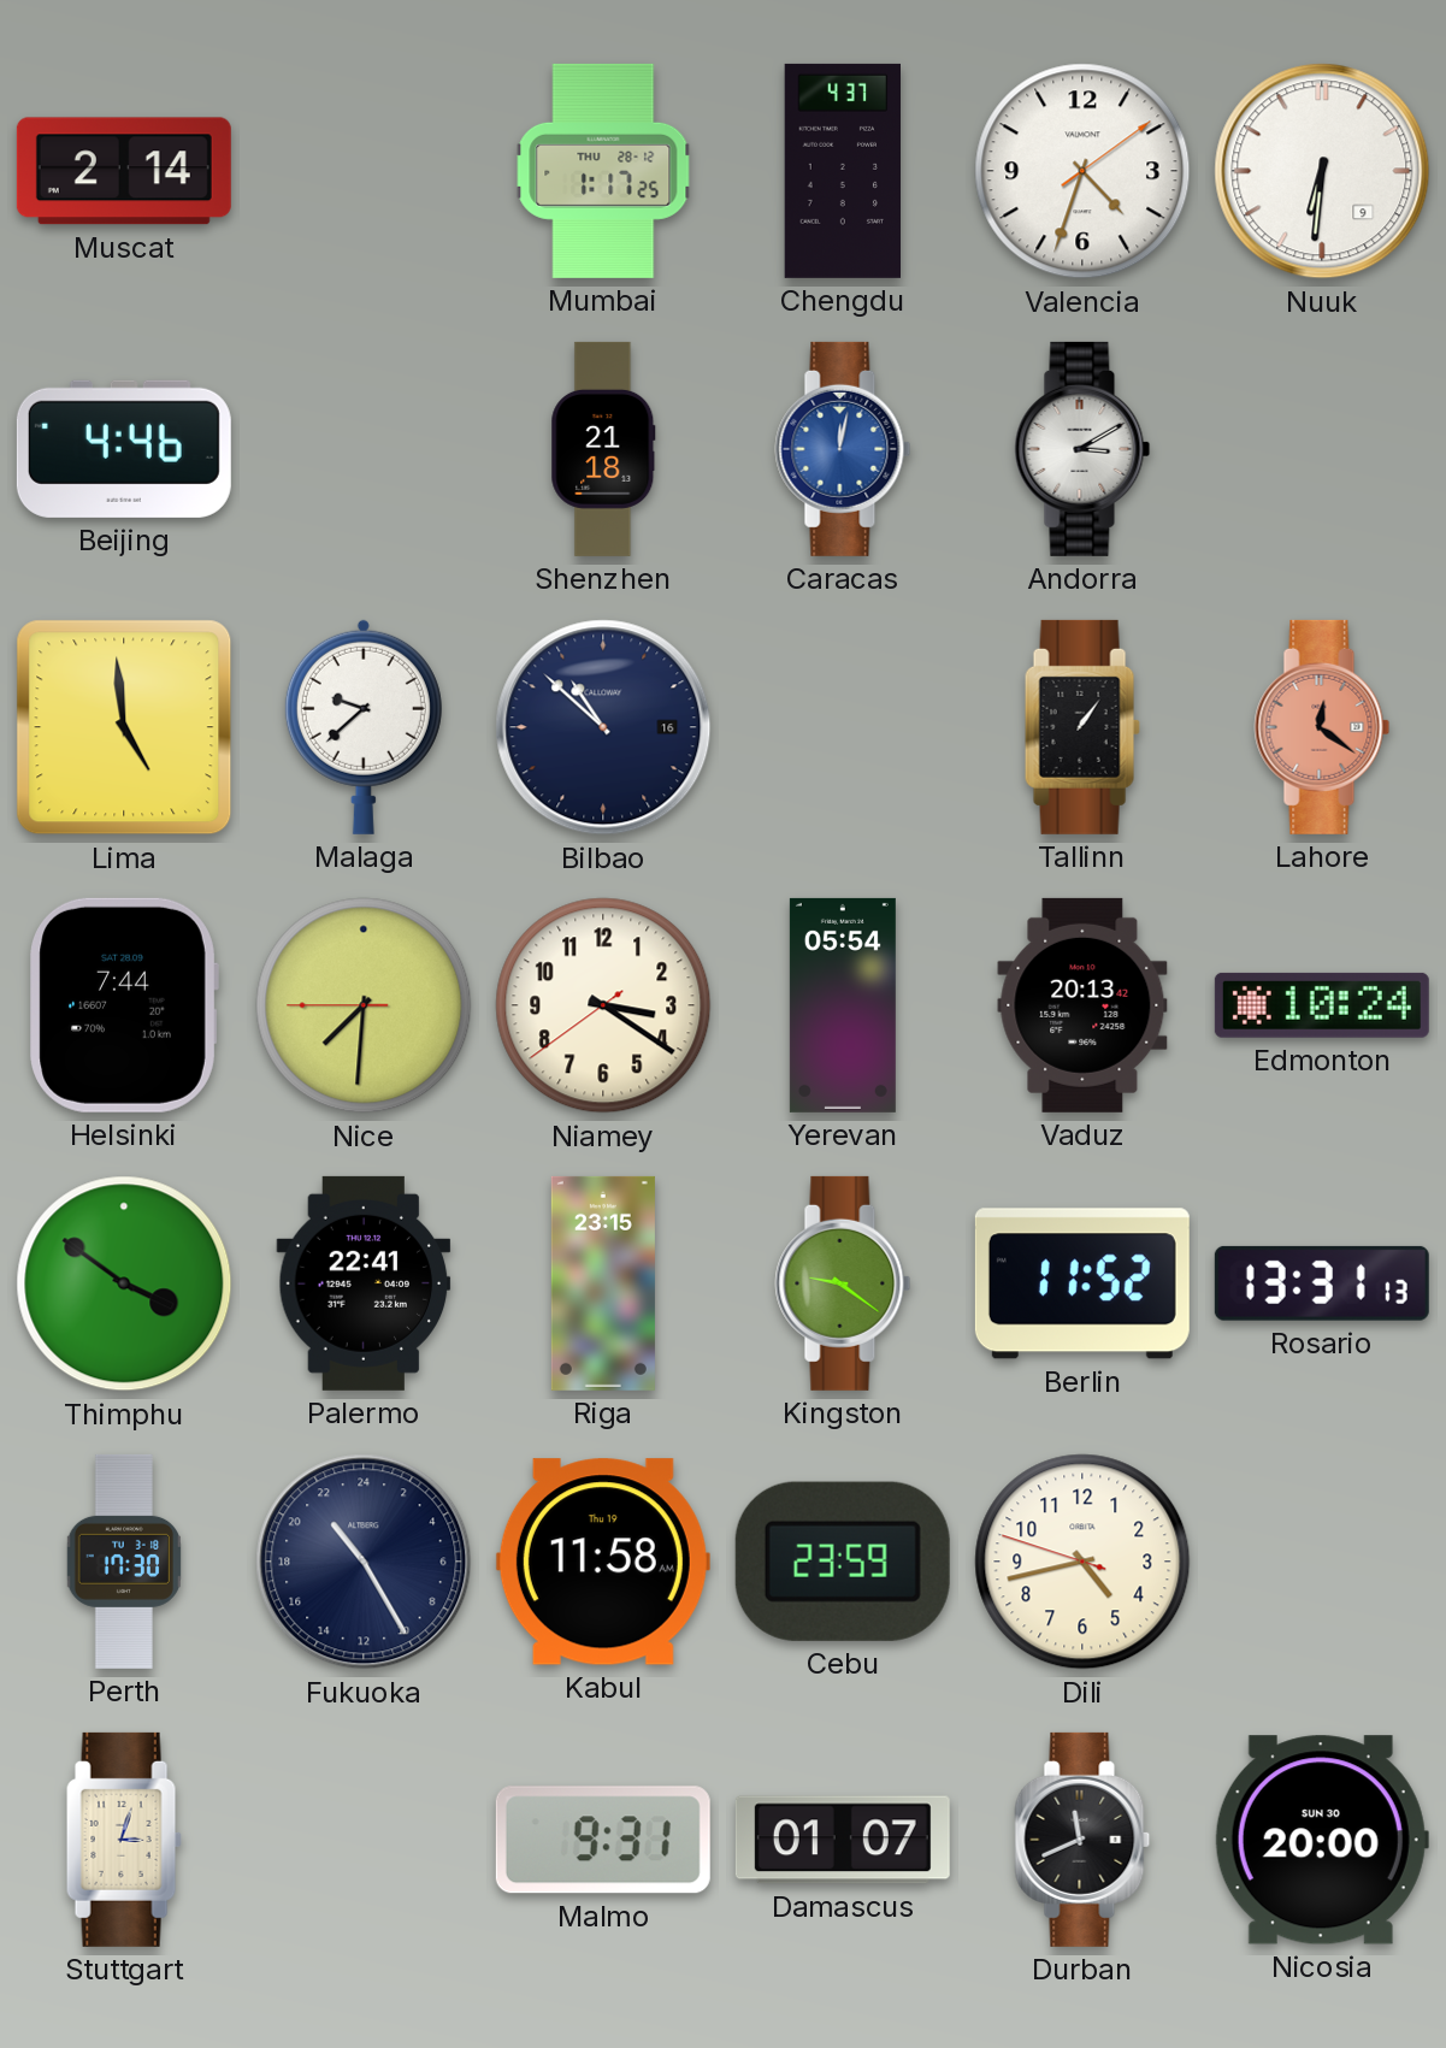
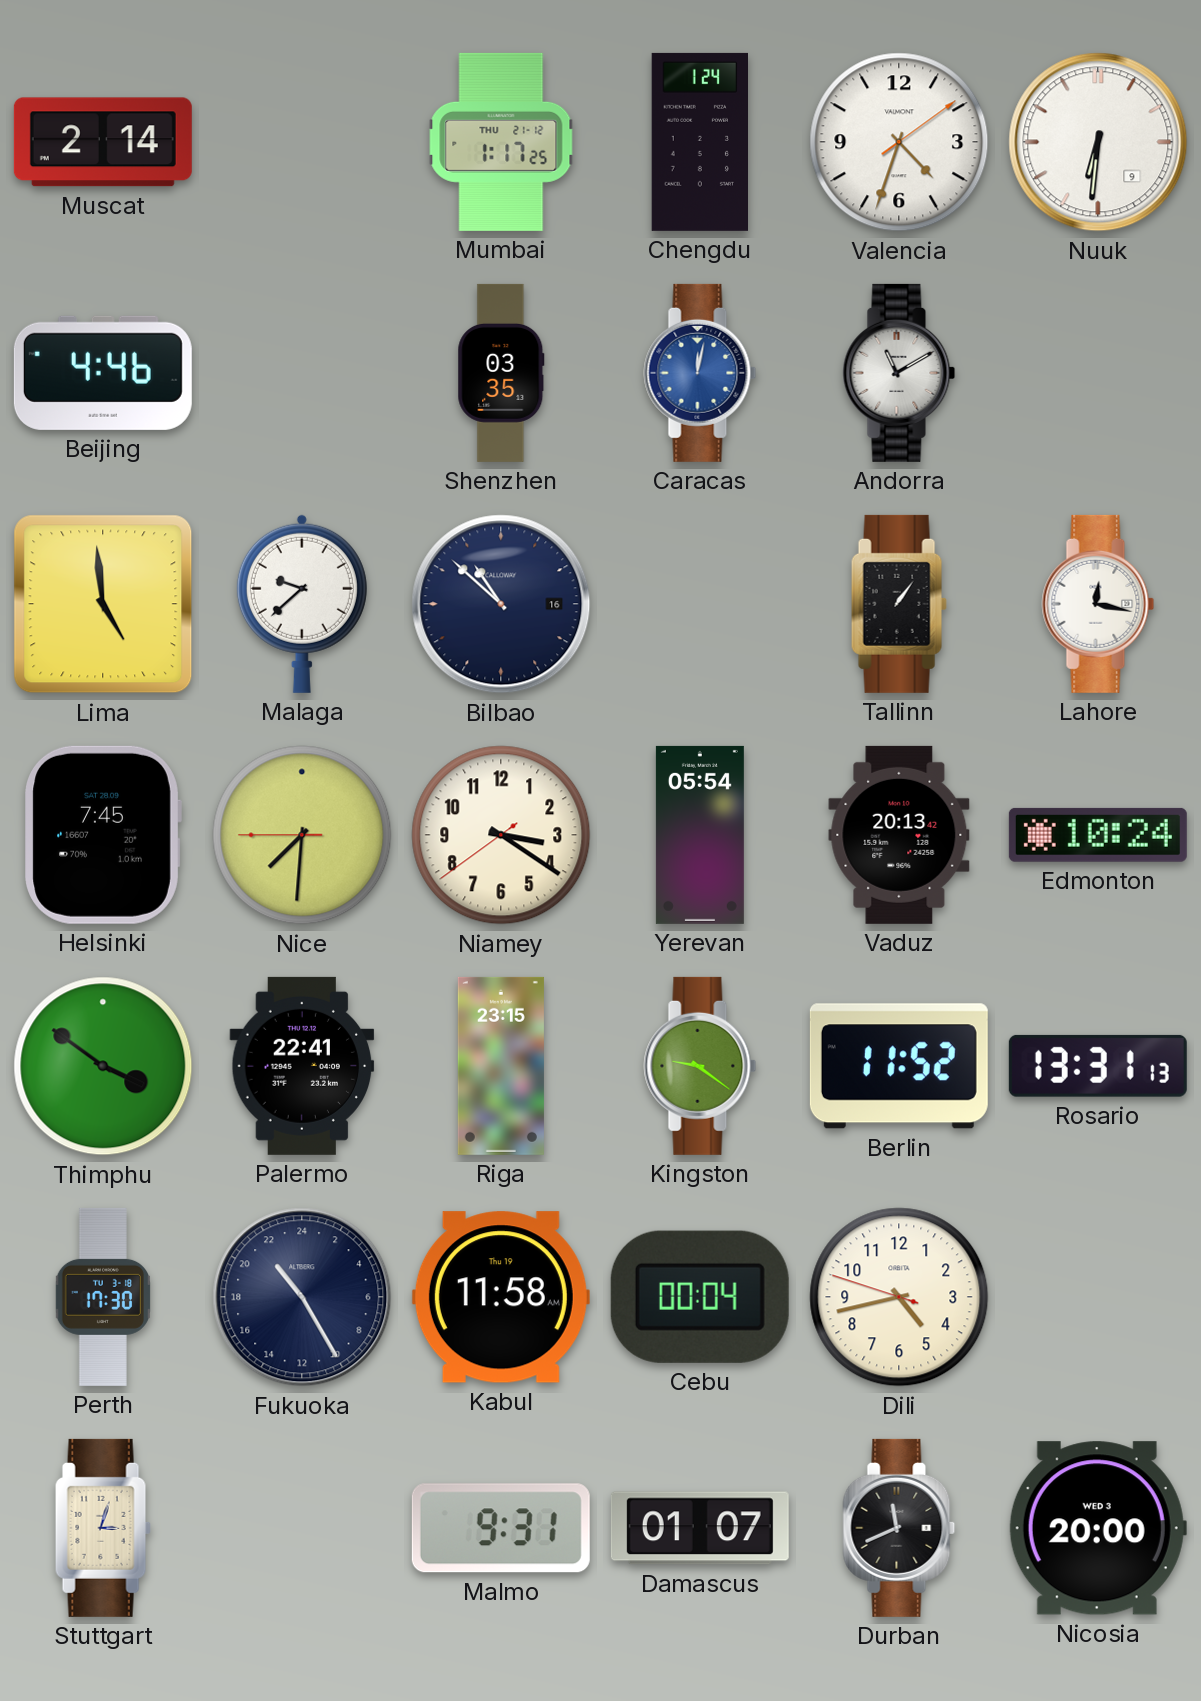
Mumbai date: THU 28-12 -> THU 21-12
Chengdu: 4:37 -> 1:24
Shenzhen: 21:18 -> 03:35
Andorra: 3:10 -> 11:10
Lahore: 12:21 -> 12:17
Lahore dial: salmon -> white
Helsinki: 7:44 -> 7:45
Cebu: 23:59 -> 00:04
Nicosia date: SUN 30 -> WED 3
